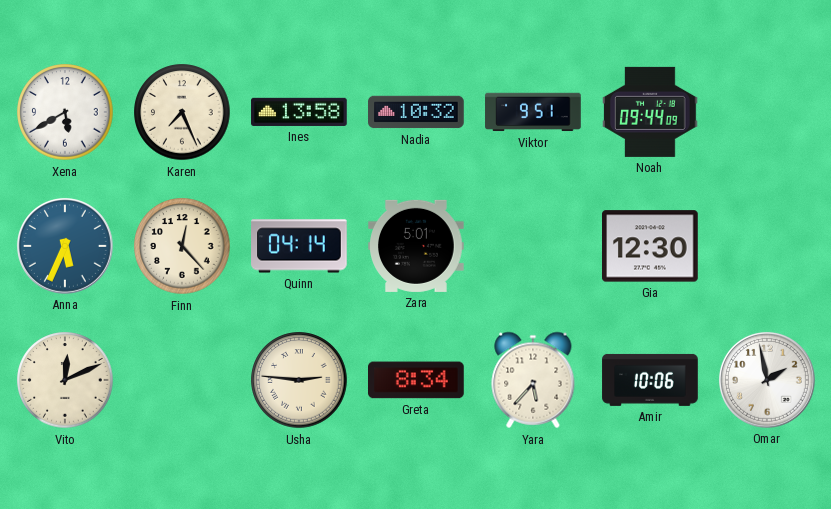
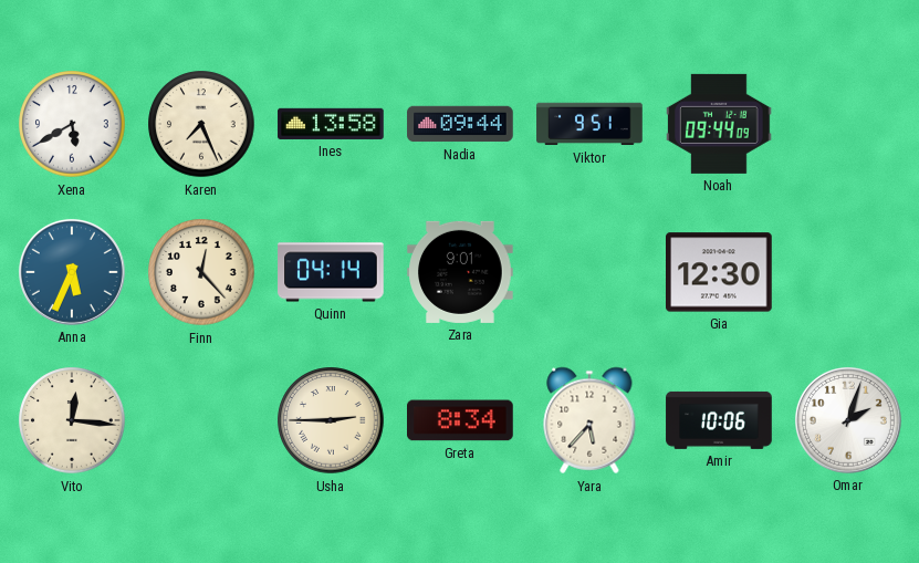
Nadia: 10:32 -> 09:44
Zara: 5:01 -> 9:01
Vito: 12:11 -> 12:16
Usha: 2:46 -> 2:45
Omar: 1:58 -> 2:03
